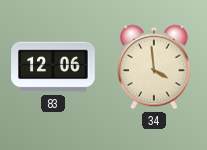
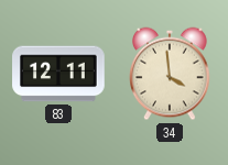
83: 12:06 -> 12:11
